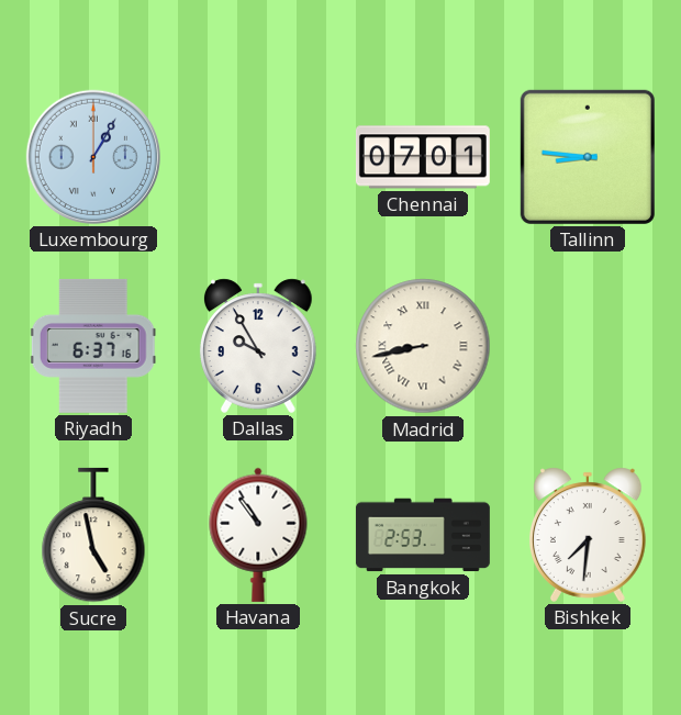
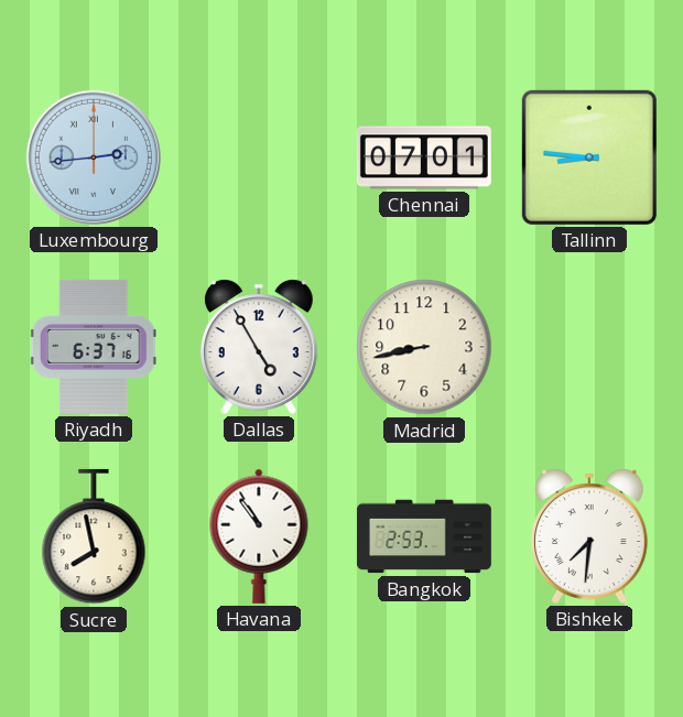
Luxembourg: 1:05 -> 2:44
Dallas: 9:55 -> 4:55
Madrid numerals: Roman -> Arabic
Sucre: 4:58 -> 7:58
